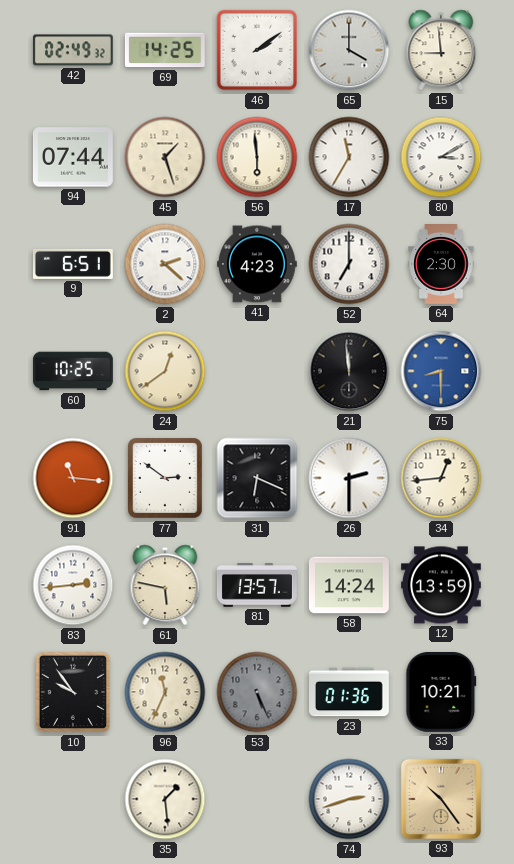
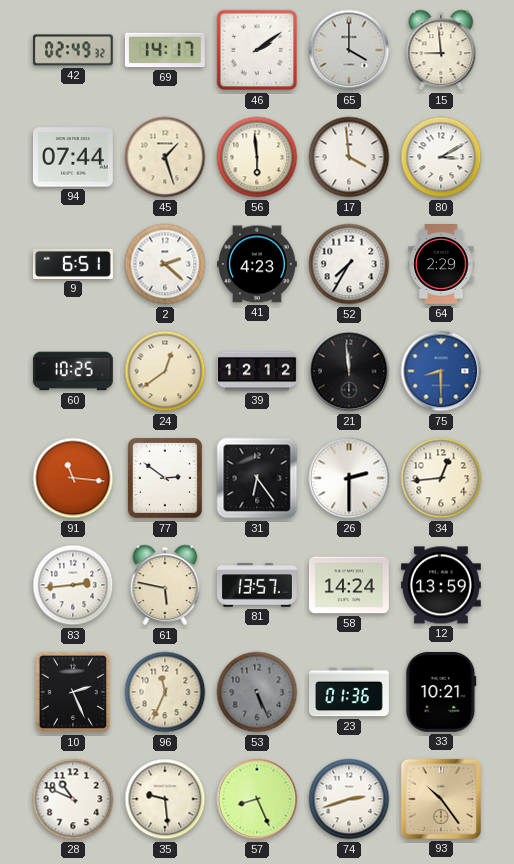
69: 14:25 -> 14:17
17: 11:35 -> 3:59
52: 7:00 -> 7:35
64: 2:30 -> 2:29
39: none -> 12:12
31: 6:19 -> 6:24
10: 9:54 -> 2:26
28: none -> 10:49
35: 1:29 -> 9:29
57: none -> 8:26
